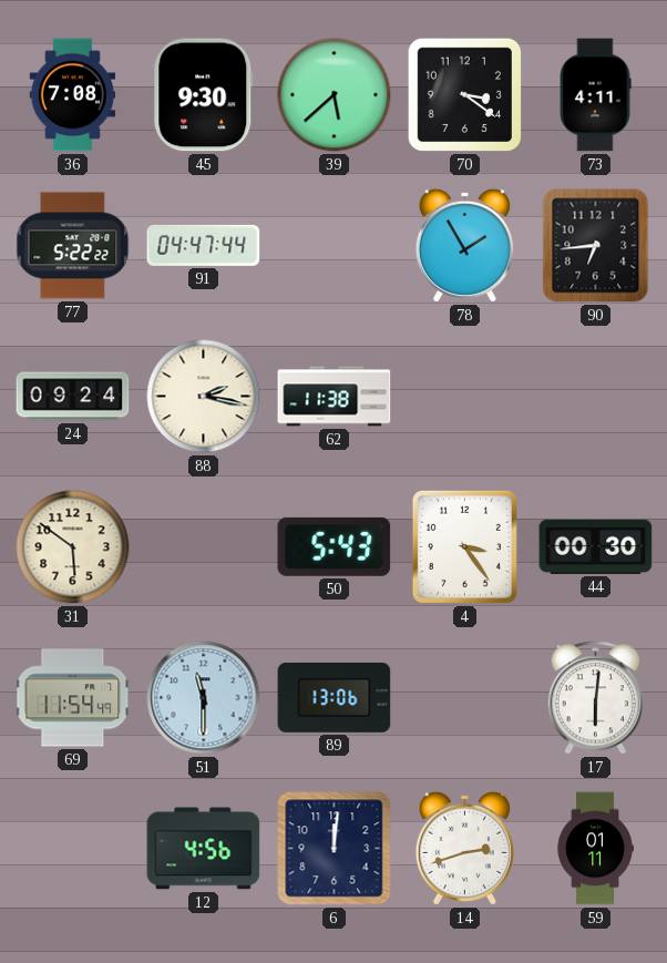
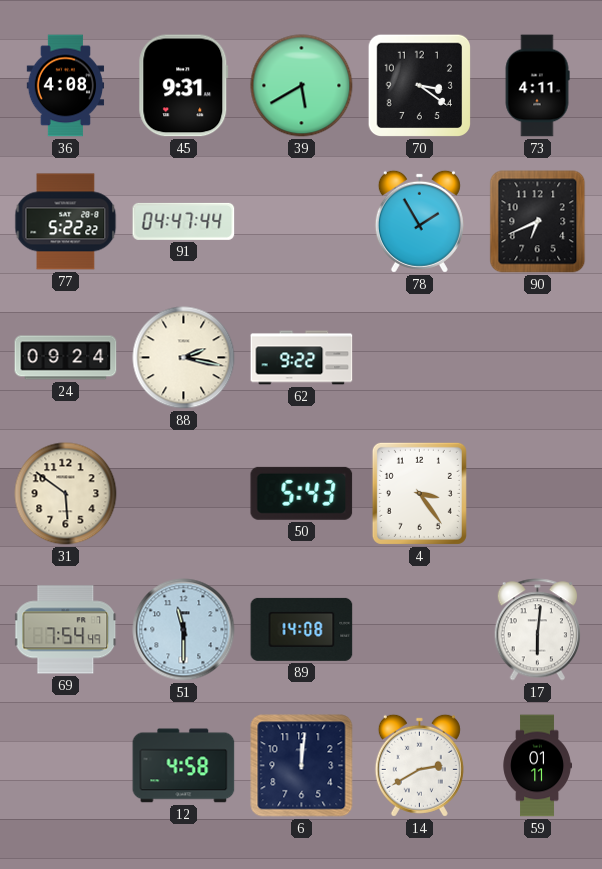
36: 7:08 -> 4:08
45: 9:30 -> 9:31
39: 5:38 -> 5:40
90: 6:44 -> 6:41
62: 11:38 -> 9:22
44: 00:30 -> none
69: 11:54 -> 7:54
89: 13:06 -> 14:08
12: 4:56 -> 4:58
14: 2:42 -> 2:40
